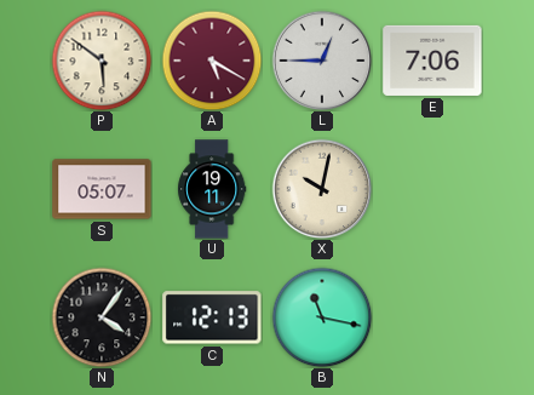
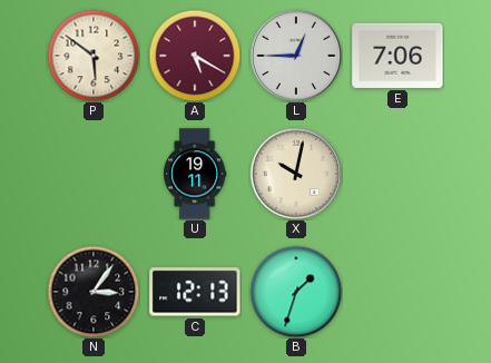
S: 05:07 -> none
N: 4:06 -> 3:06
B: 11:17 -> 1:33
